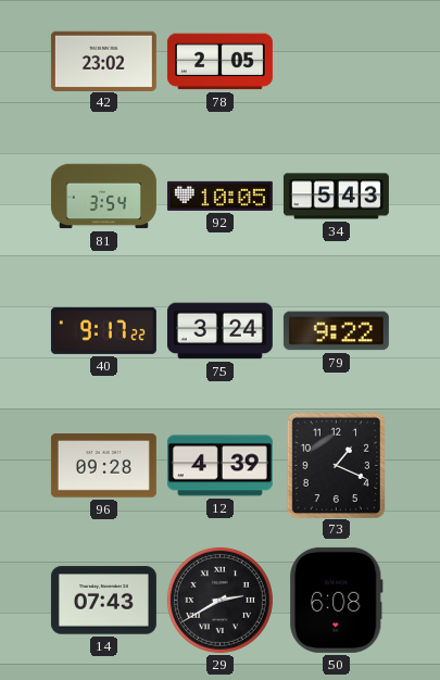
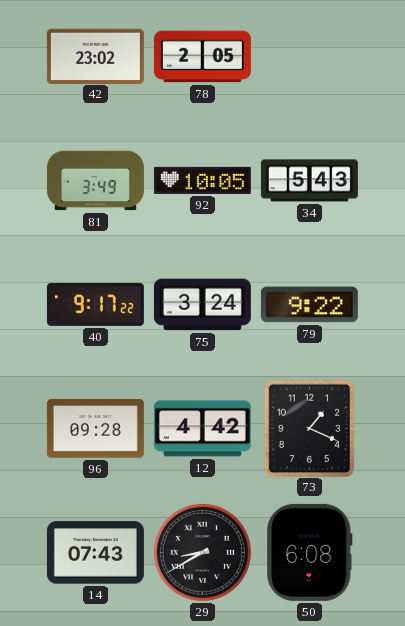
81: 3:54 -> 3:49
12: 4:39 -> 4:42
29: 2:40 -> 8:40
